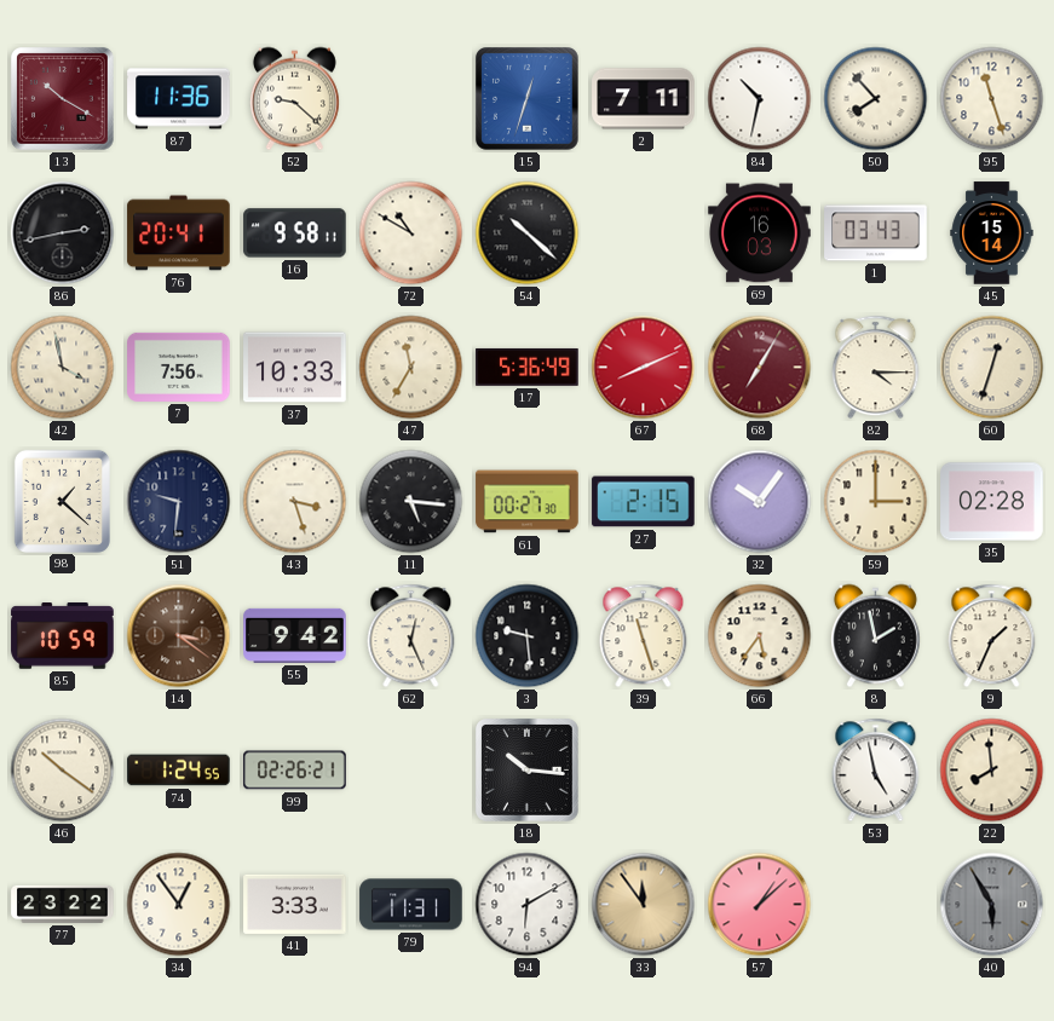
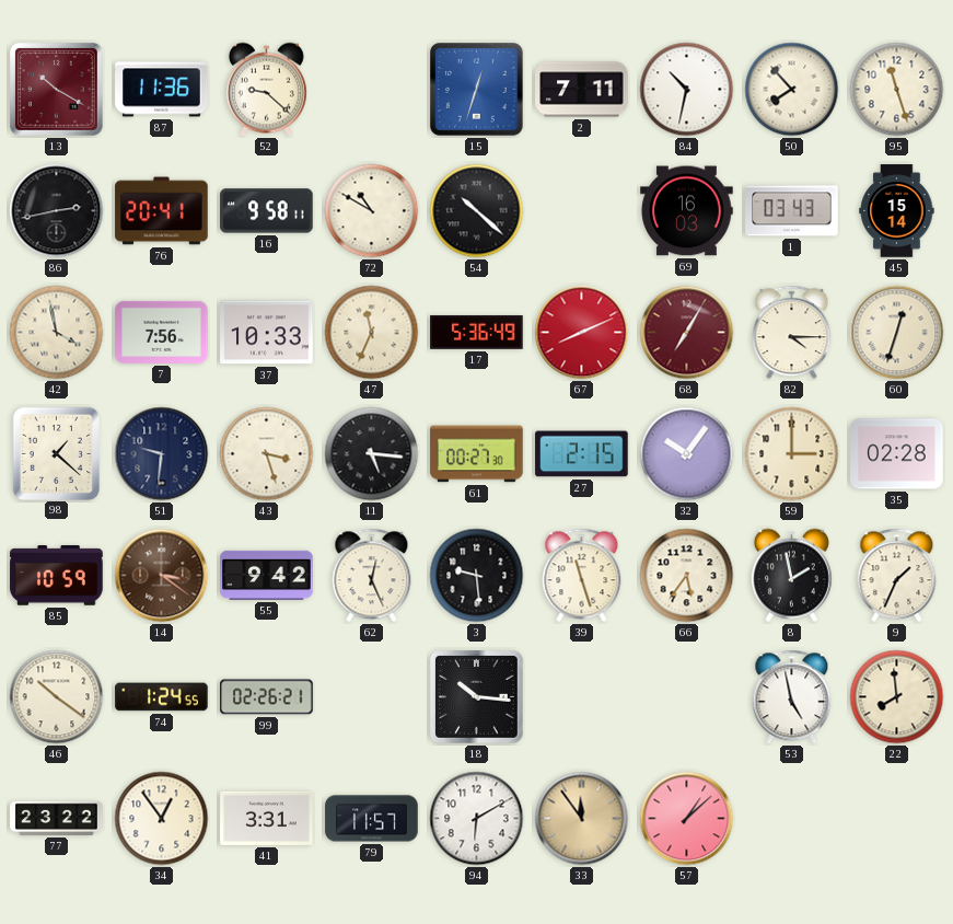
47: 11:35 -> 11:34
41: 3:33 -> 3:31
79: 11:31 -> 11:57
40: 5:55 -> none
